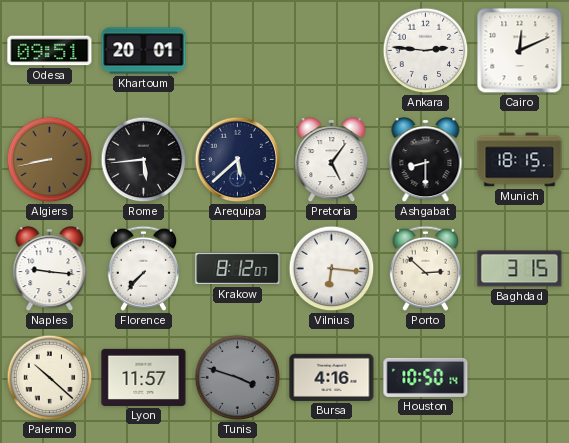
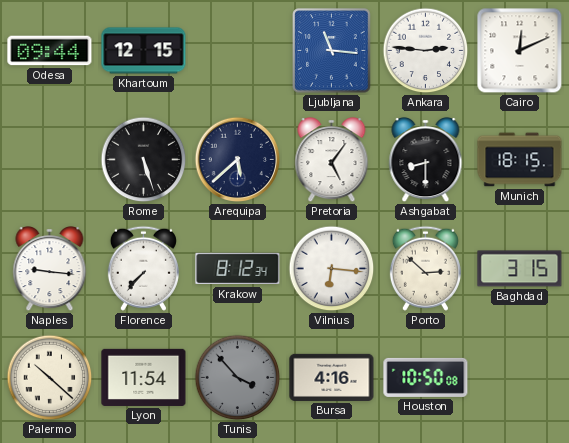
Odesa: 09:51 -> 09:44
Khartoum: 20:01 -> 12:15
Ljubljana: none -> 11:16
Algiers: 8:43 -> none
Rome: 5:44 -> 5:27
Krakow: 8:12:07 -> 8:12:34
Lyon: 11:57 -> 11:54
Tunis: 3:48 -> 3:53
Houston: 10:50:14 -> 10:50:08
